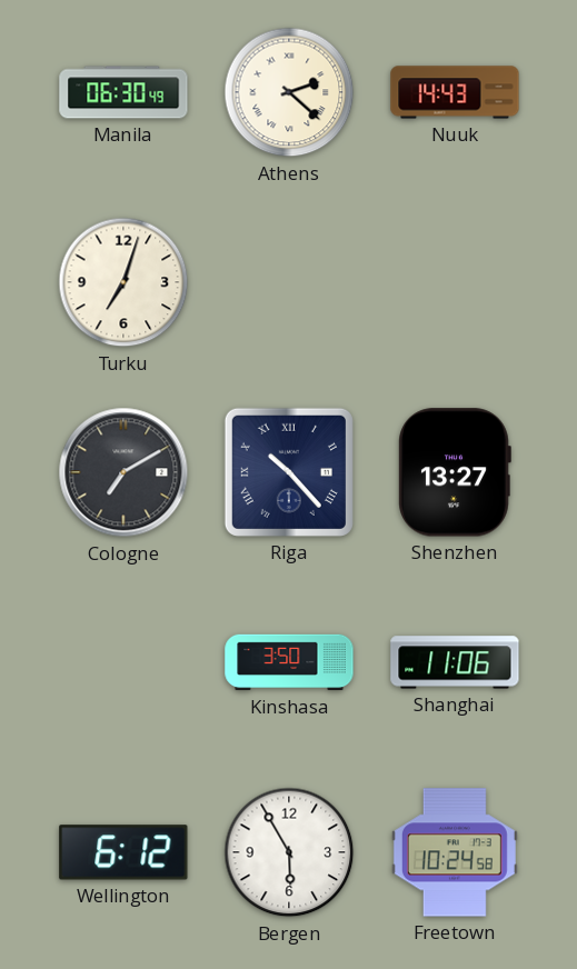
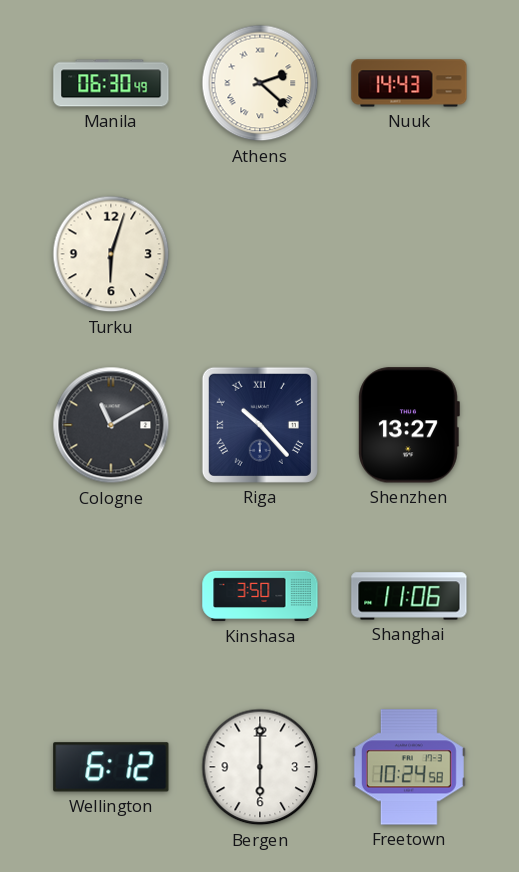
Turku: 7:03 -> 6:03
Cologne: 7:10 -> 11:10
Bergen: 5:55 -> 6:00
